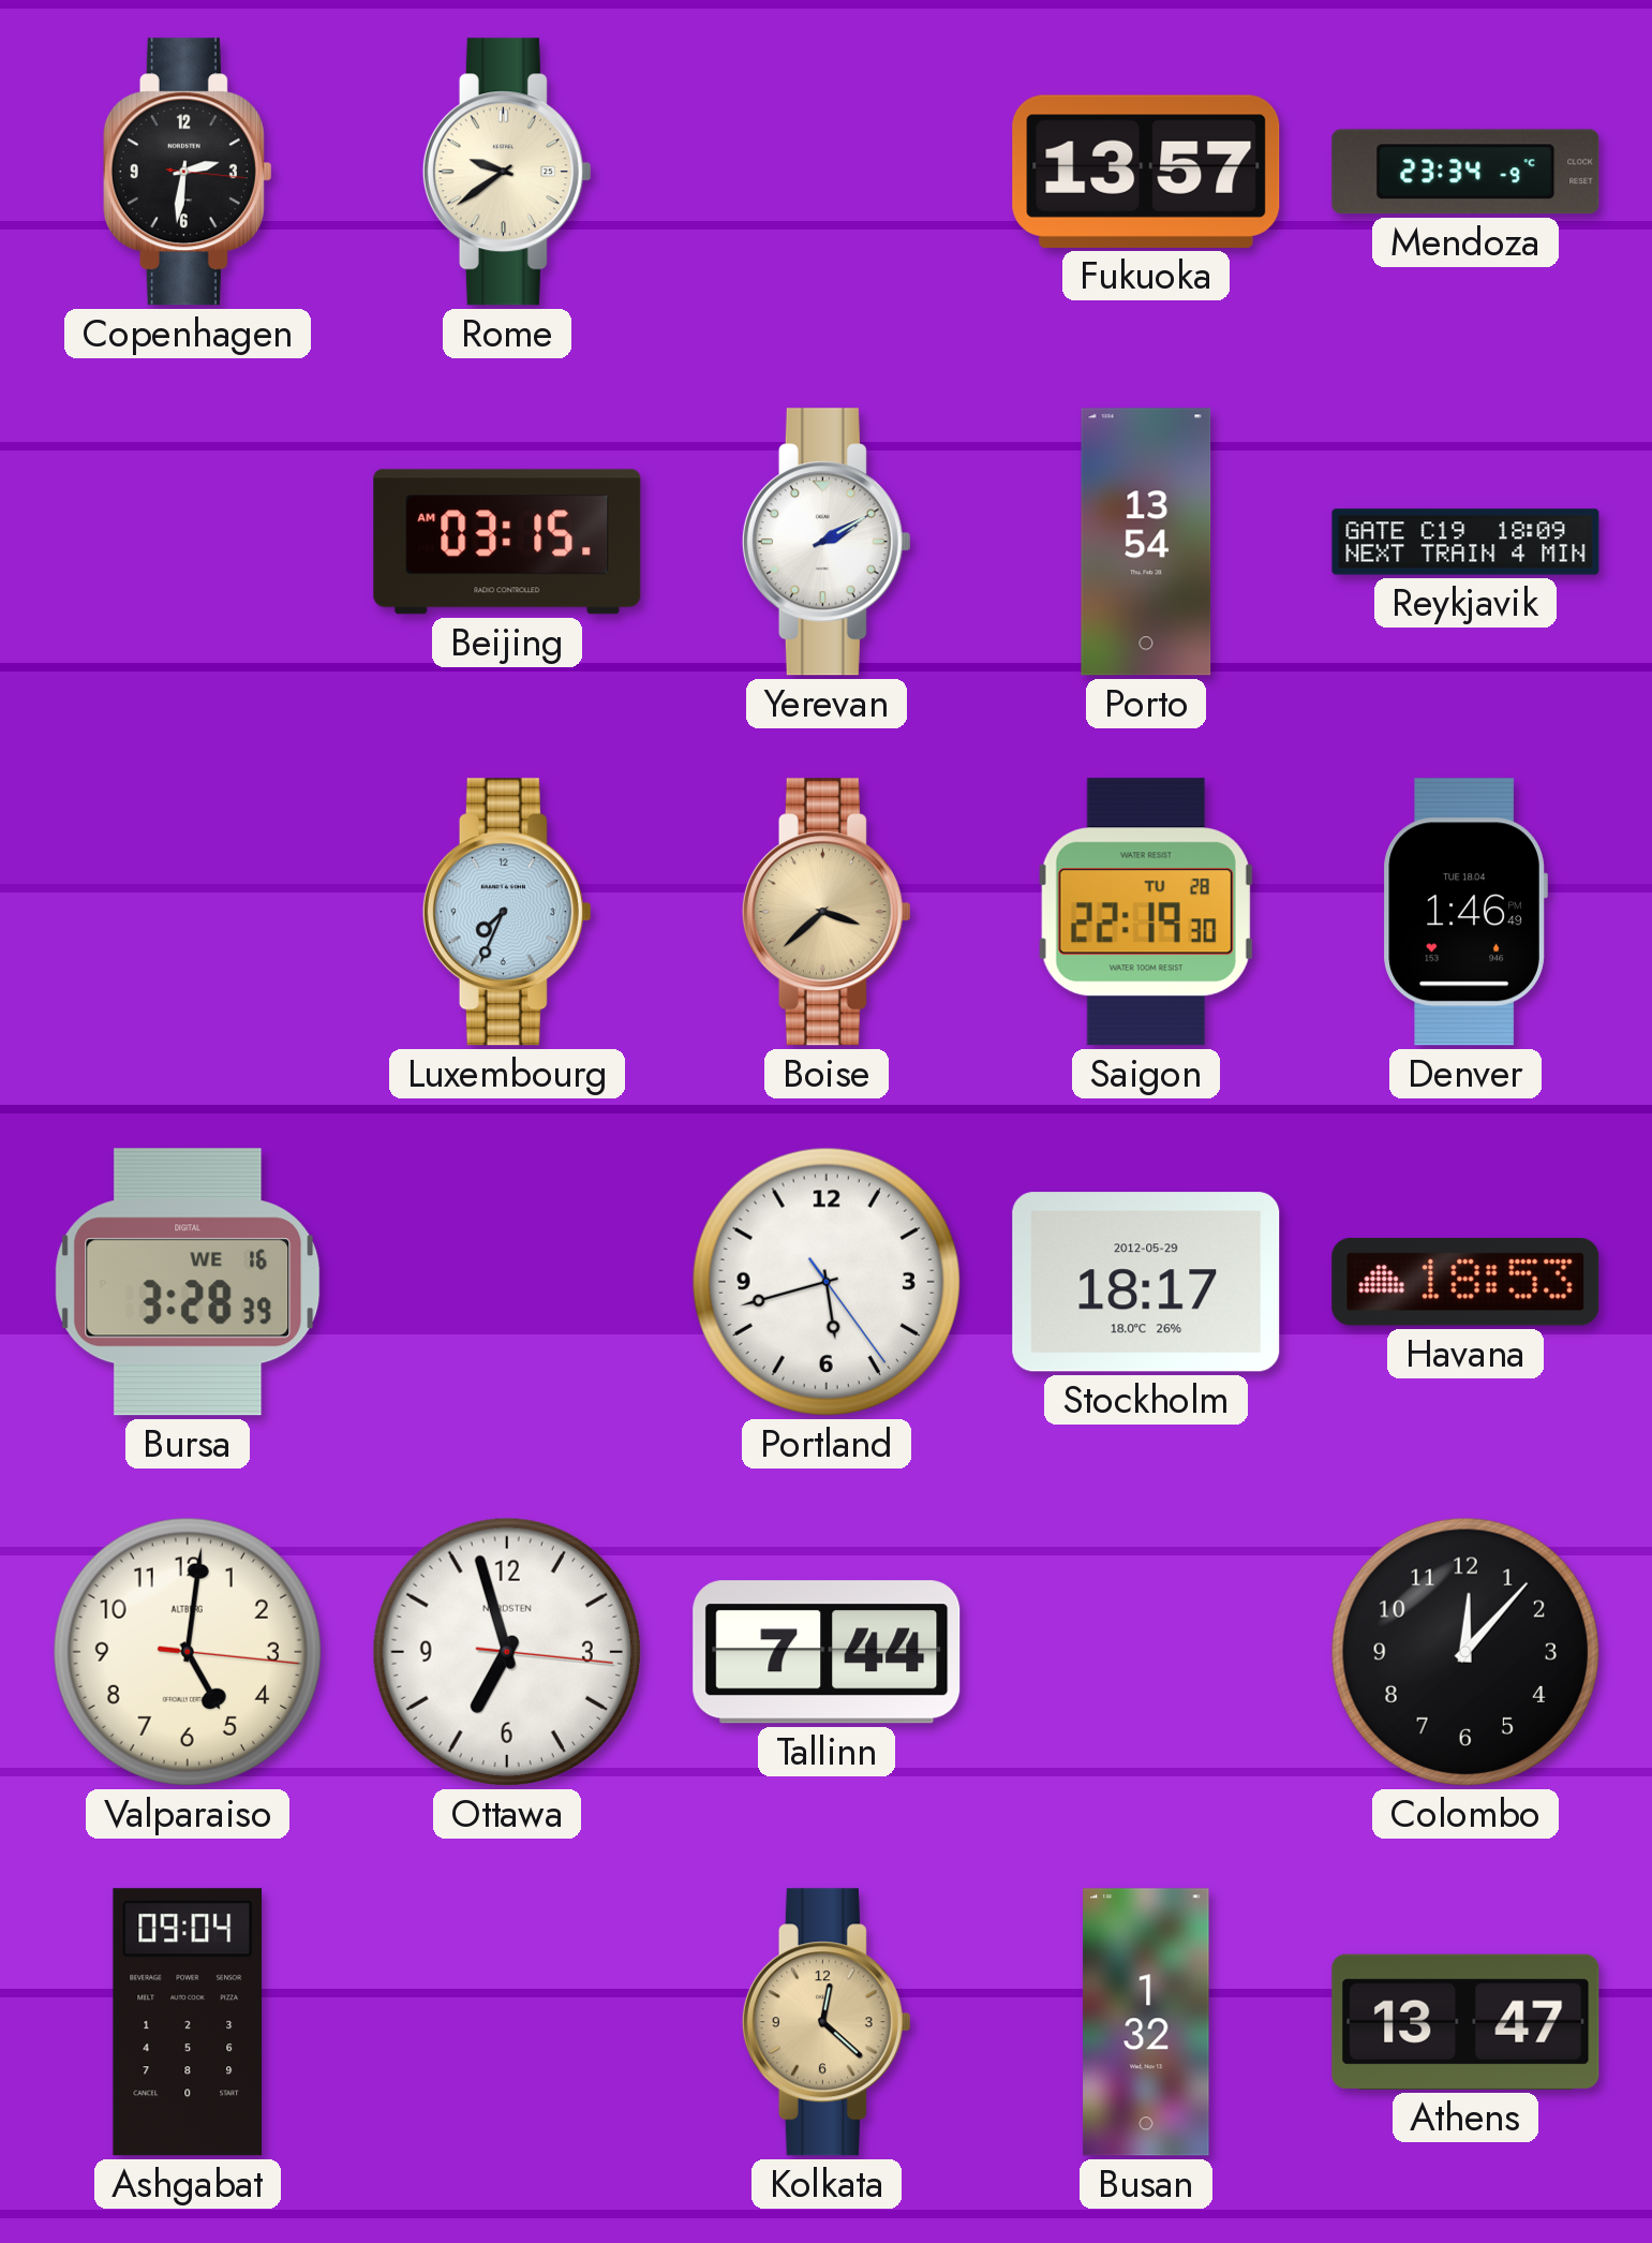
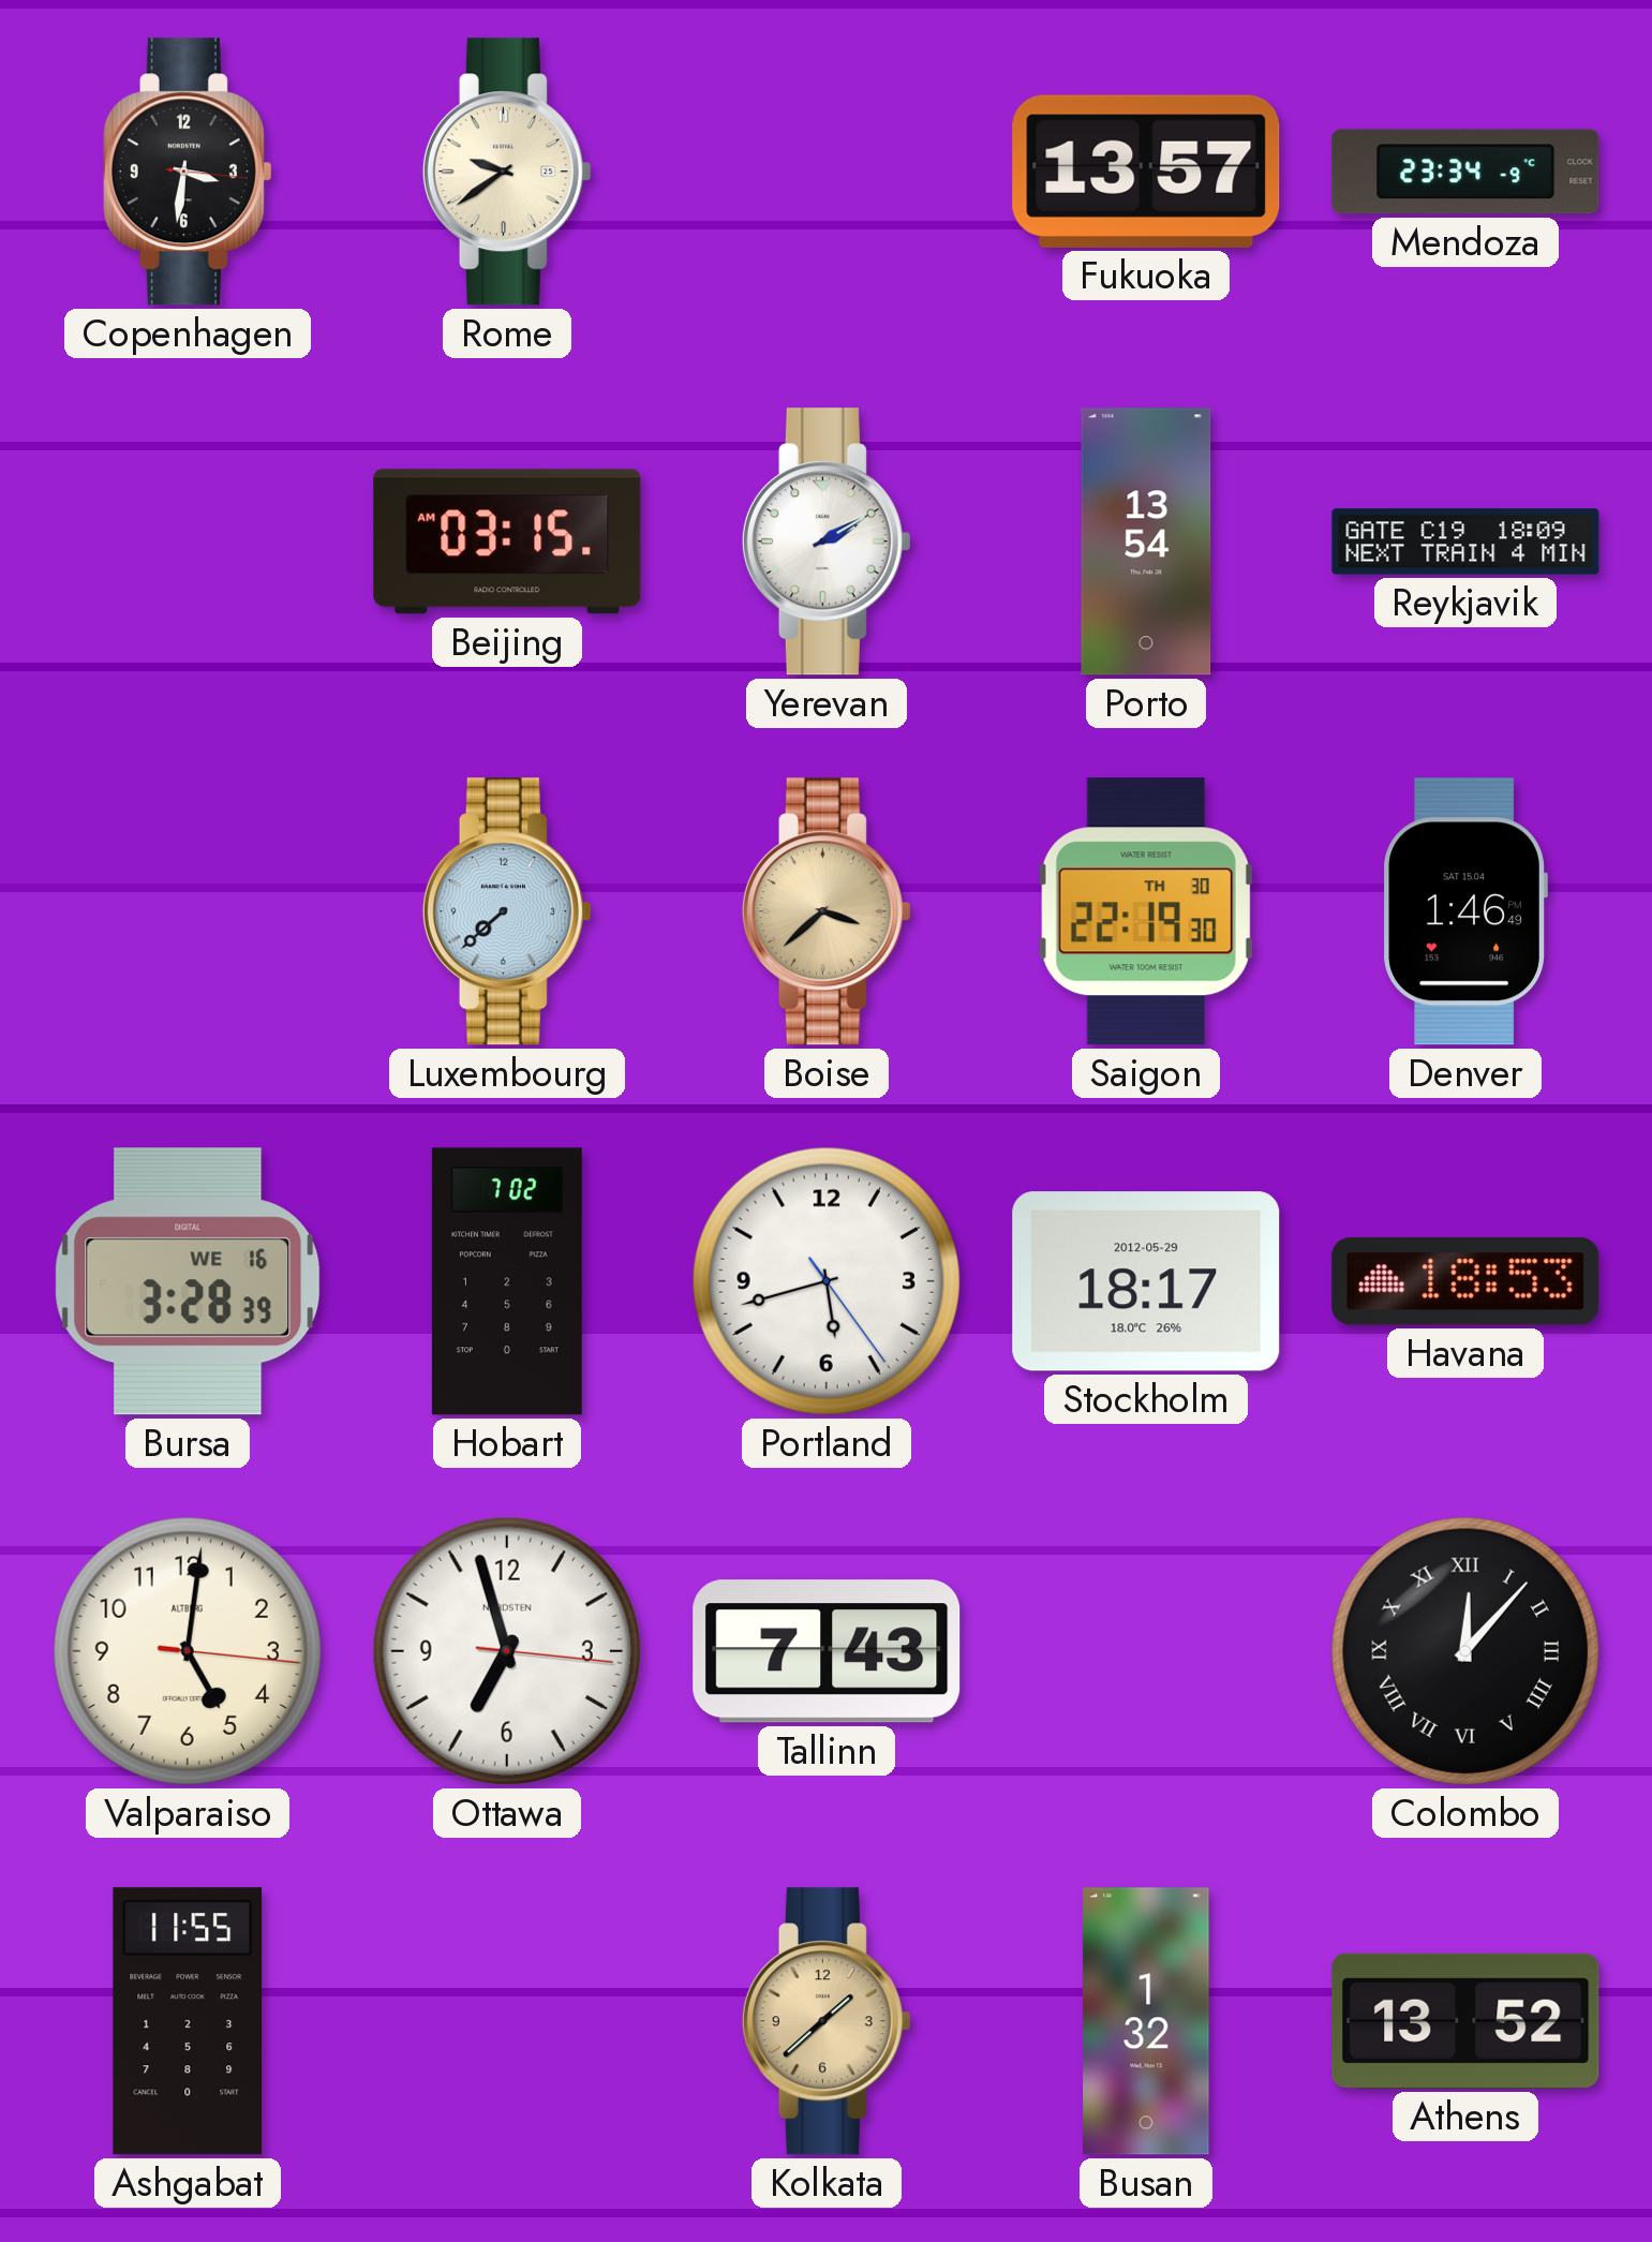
Copenhagen: 2:31 -> 3:31
Luxembourg: 7:34 -> 7:38
Saigon date: TU 28 -> TH 30
Denver date: TUE 18.04 -> SAT 15.04
Hobart: none -> 7:02
Tallinn: 7:44 -> 7:43
Colombo numerals: Arabic -> Roman
Ashgabat: 09:04 -> 11:55
Kolkata: 12:22 -> 1:38
Athens: 13:47 -> 13:52
